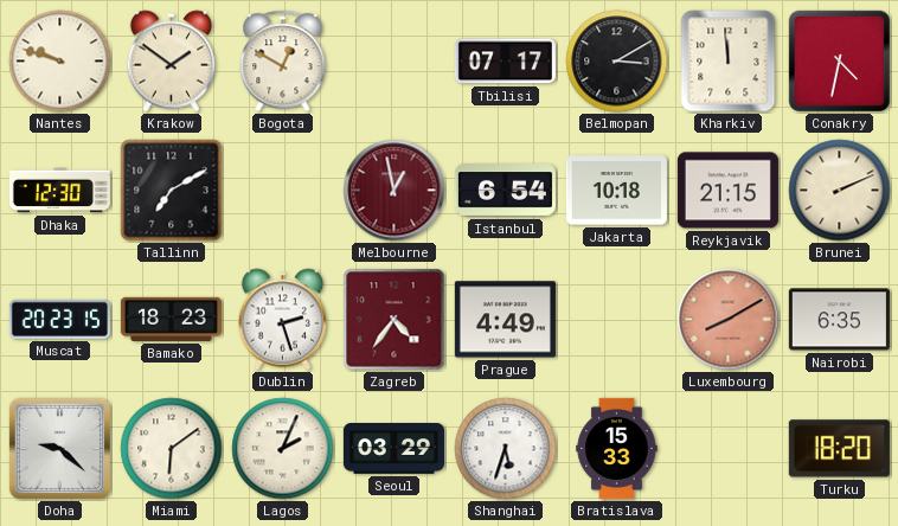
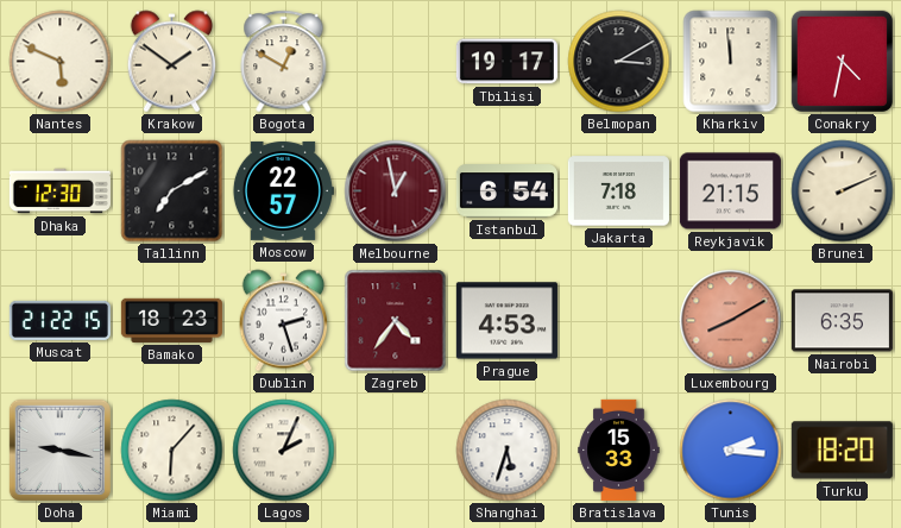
Nantes: 9:48 -> 5:49
Tbilisi: 07:17 -> 19:17
Moscow: none -> 22:57
Jakarta: 10:18 -> 7:18
Muscat: 20:23 -> 21:22
Prague: 4:49 -> 4:53
Doha: 9:22 -> 9:17
Miami: 6:09 -> 6:07
Seoul: 03:29 -> none
Tunis: none -> 2:16
